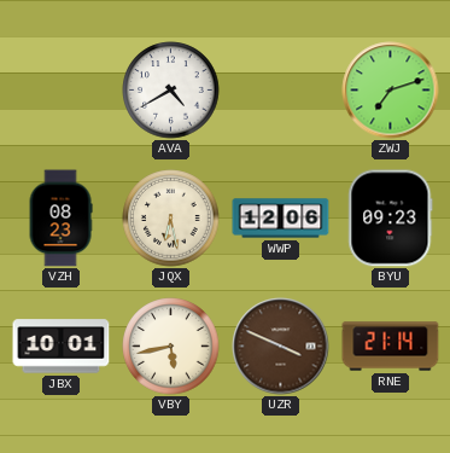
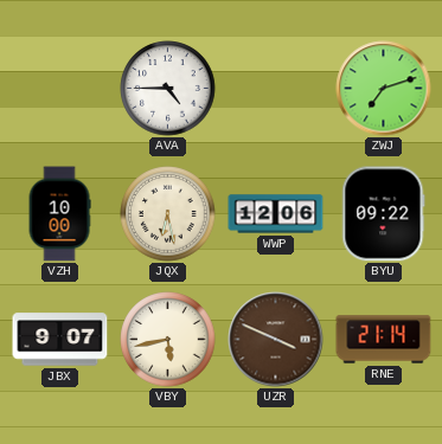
AVA: 4:40 -> 4:45
VZH: 08:23 -> 10:00
BYU: 09:23 -> 09:22
JBX: 10:01 -> 9:07
